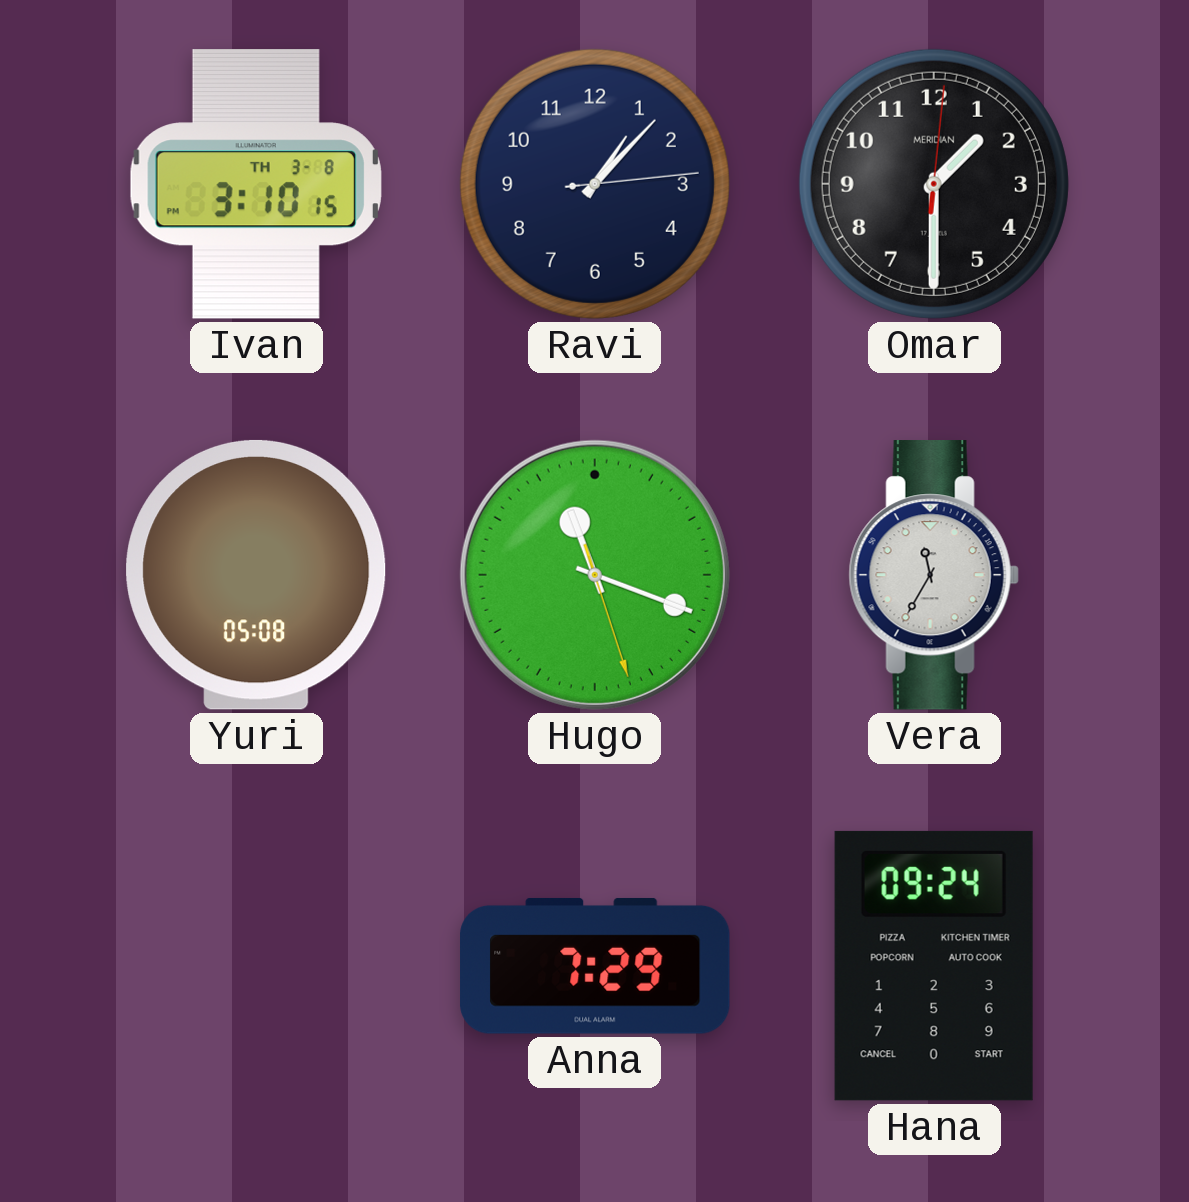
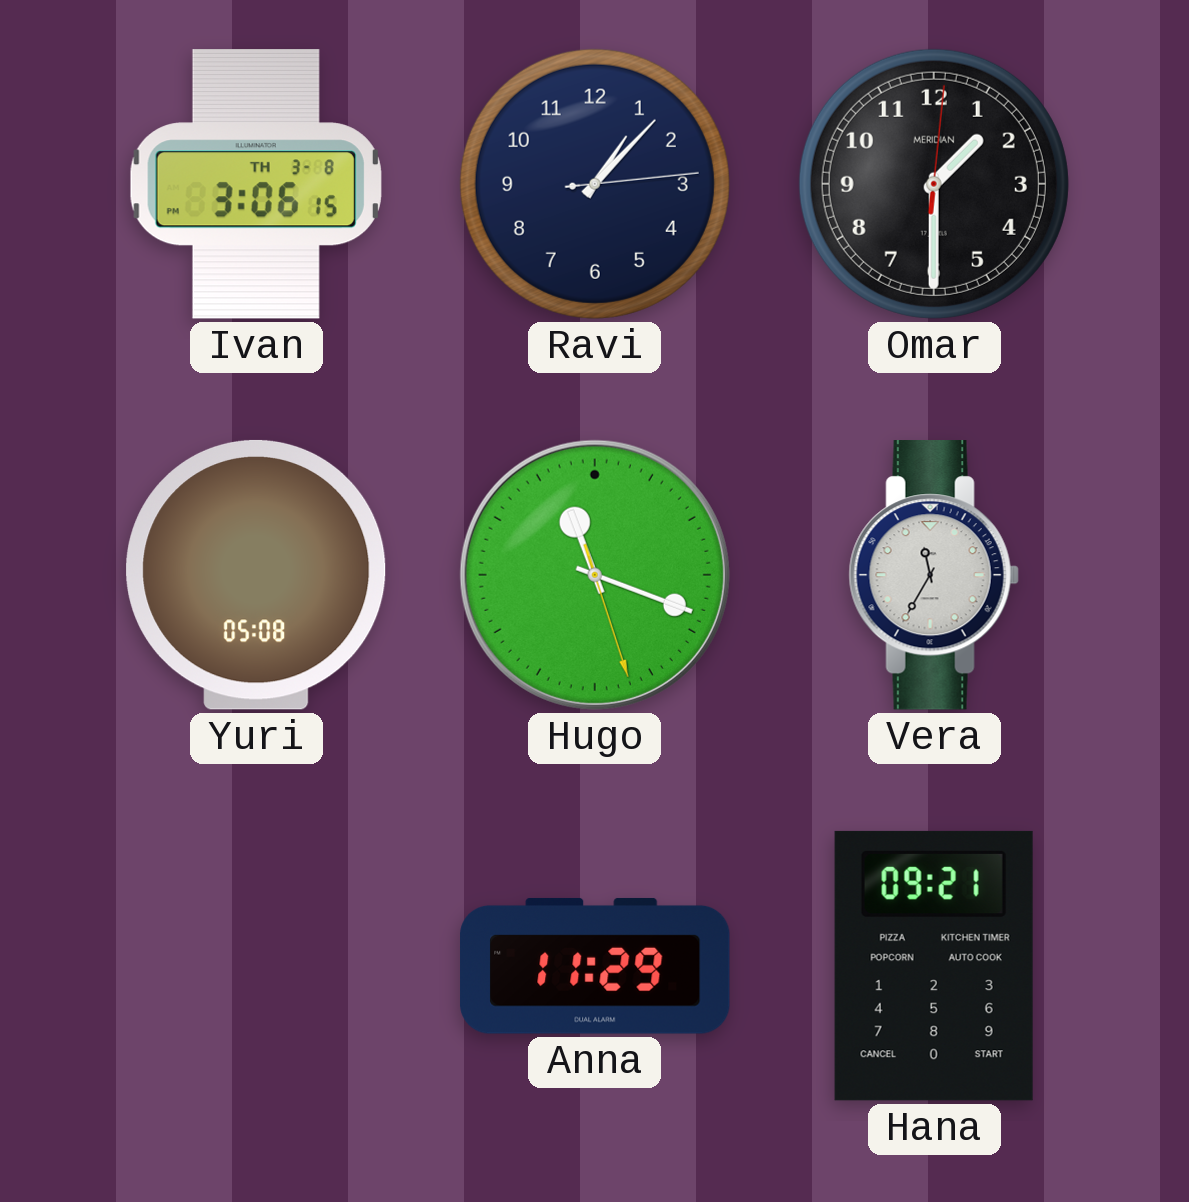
Ivan: 3:10 -> 3:06
Anna: 7:29 -> 11:29
Hana: 09:24 -> 09:21
